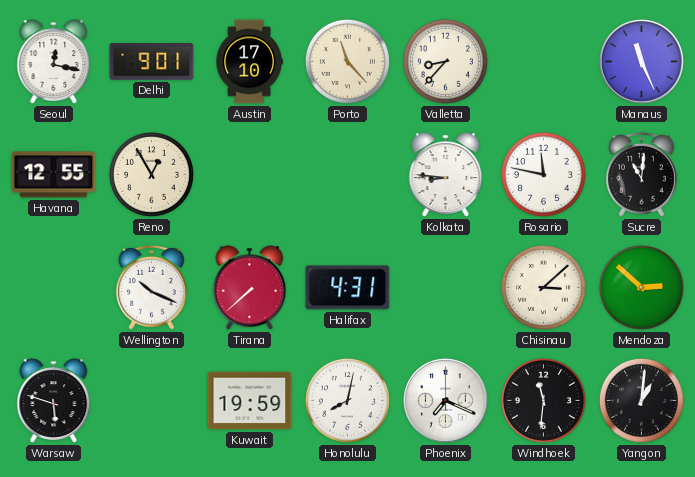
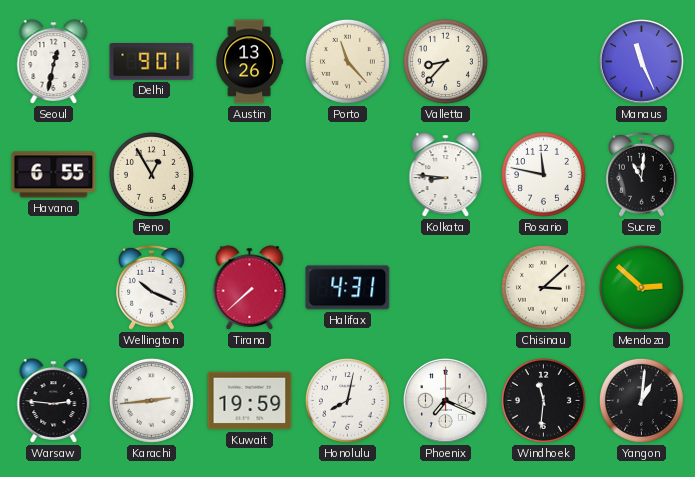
Seoul: 12:17 -> 12:32
Austin: 17:10 -> 13:26
Havana: 12:55 -> 6:55
Warsaw: 5:48 -> 2:46
Karachi: none -> 2:44
